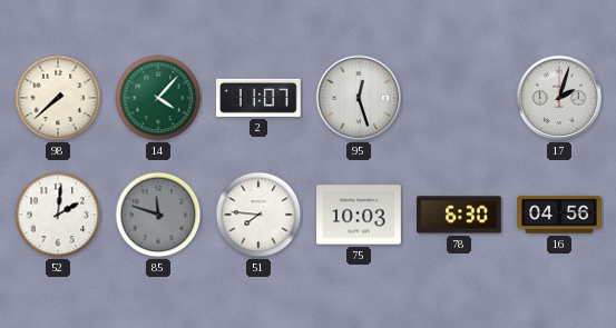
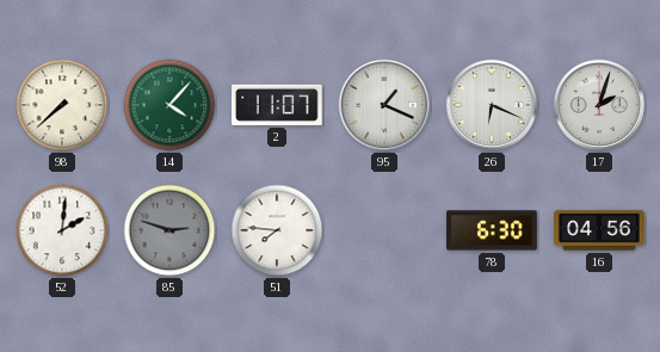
95: 12:27 -> 1:19
26: none -> 6:19
85: 11:48 -> 2:48
75: 10:03 -> none
